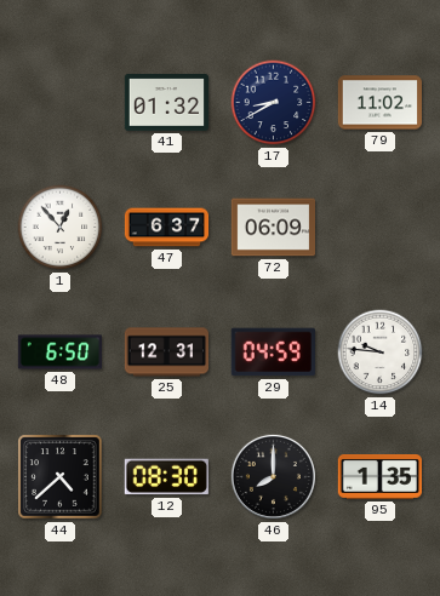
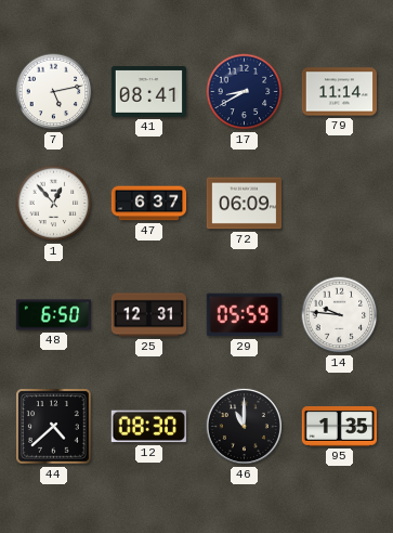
7: none -> 5:13
41: 01:32 -> 08:41
79: 11:02 -> 11:14
29: 04:59 -> 05:59
46: 8:00 -> 11:00
